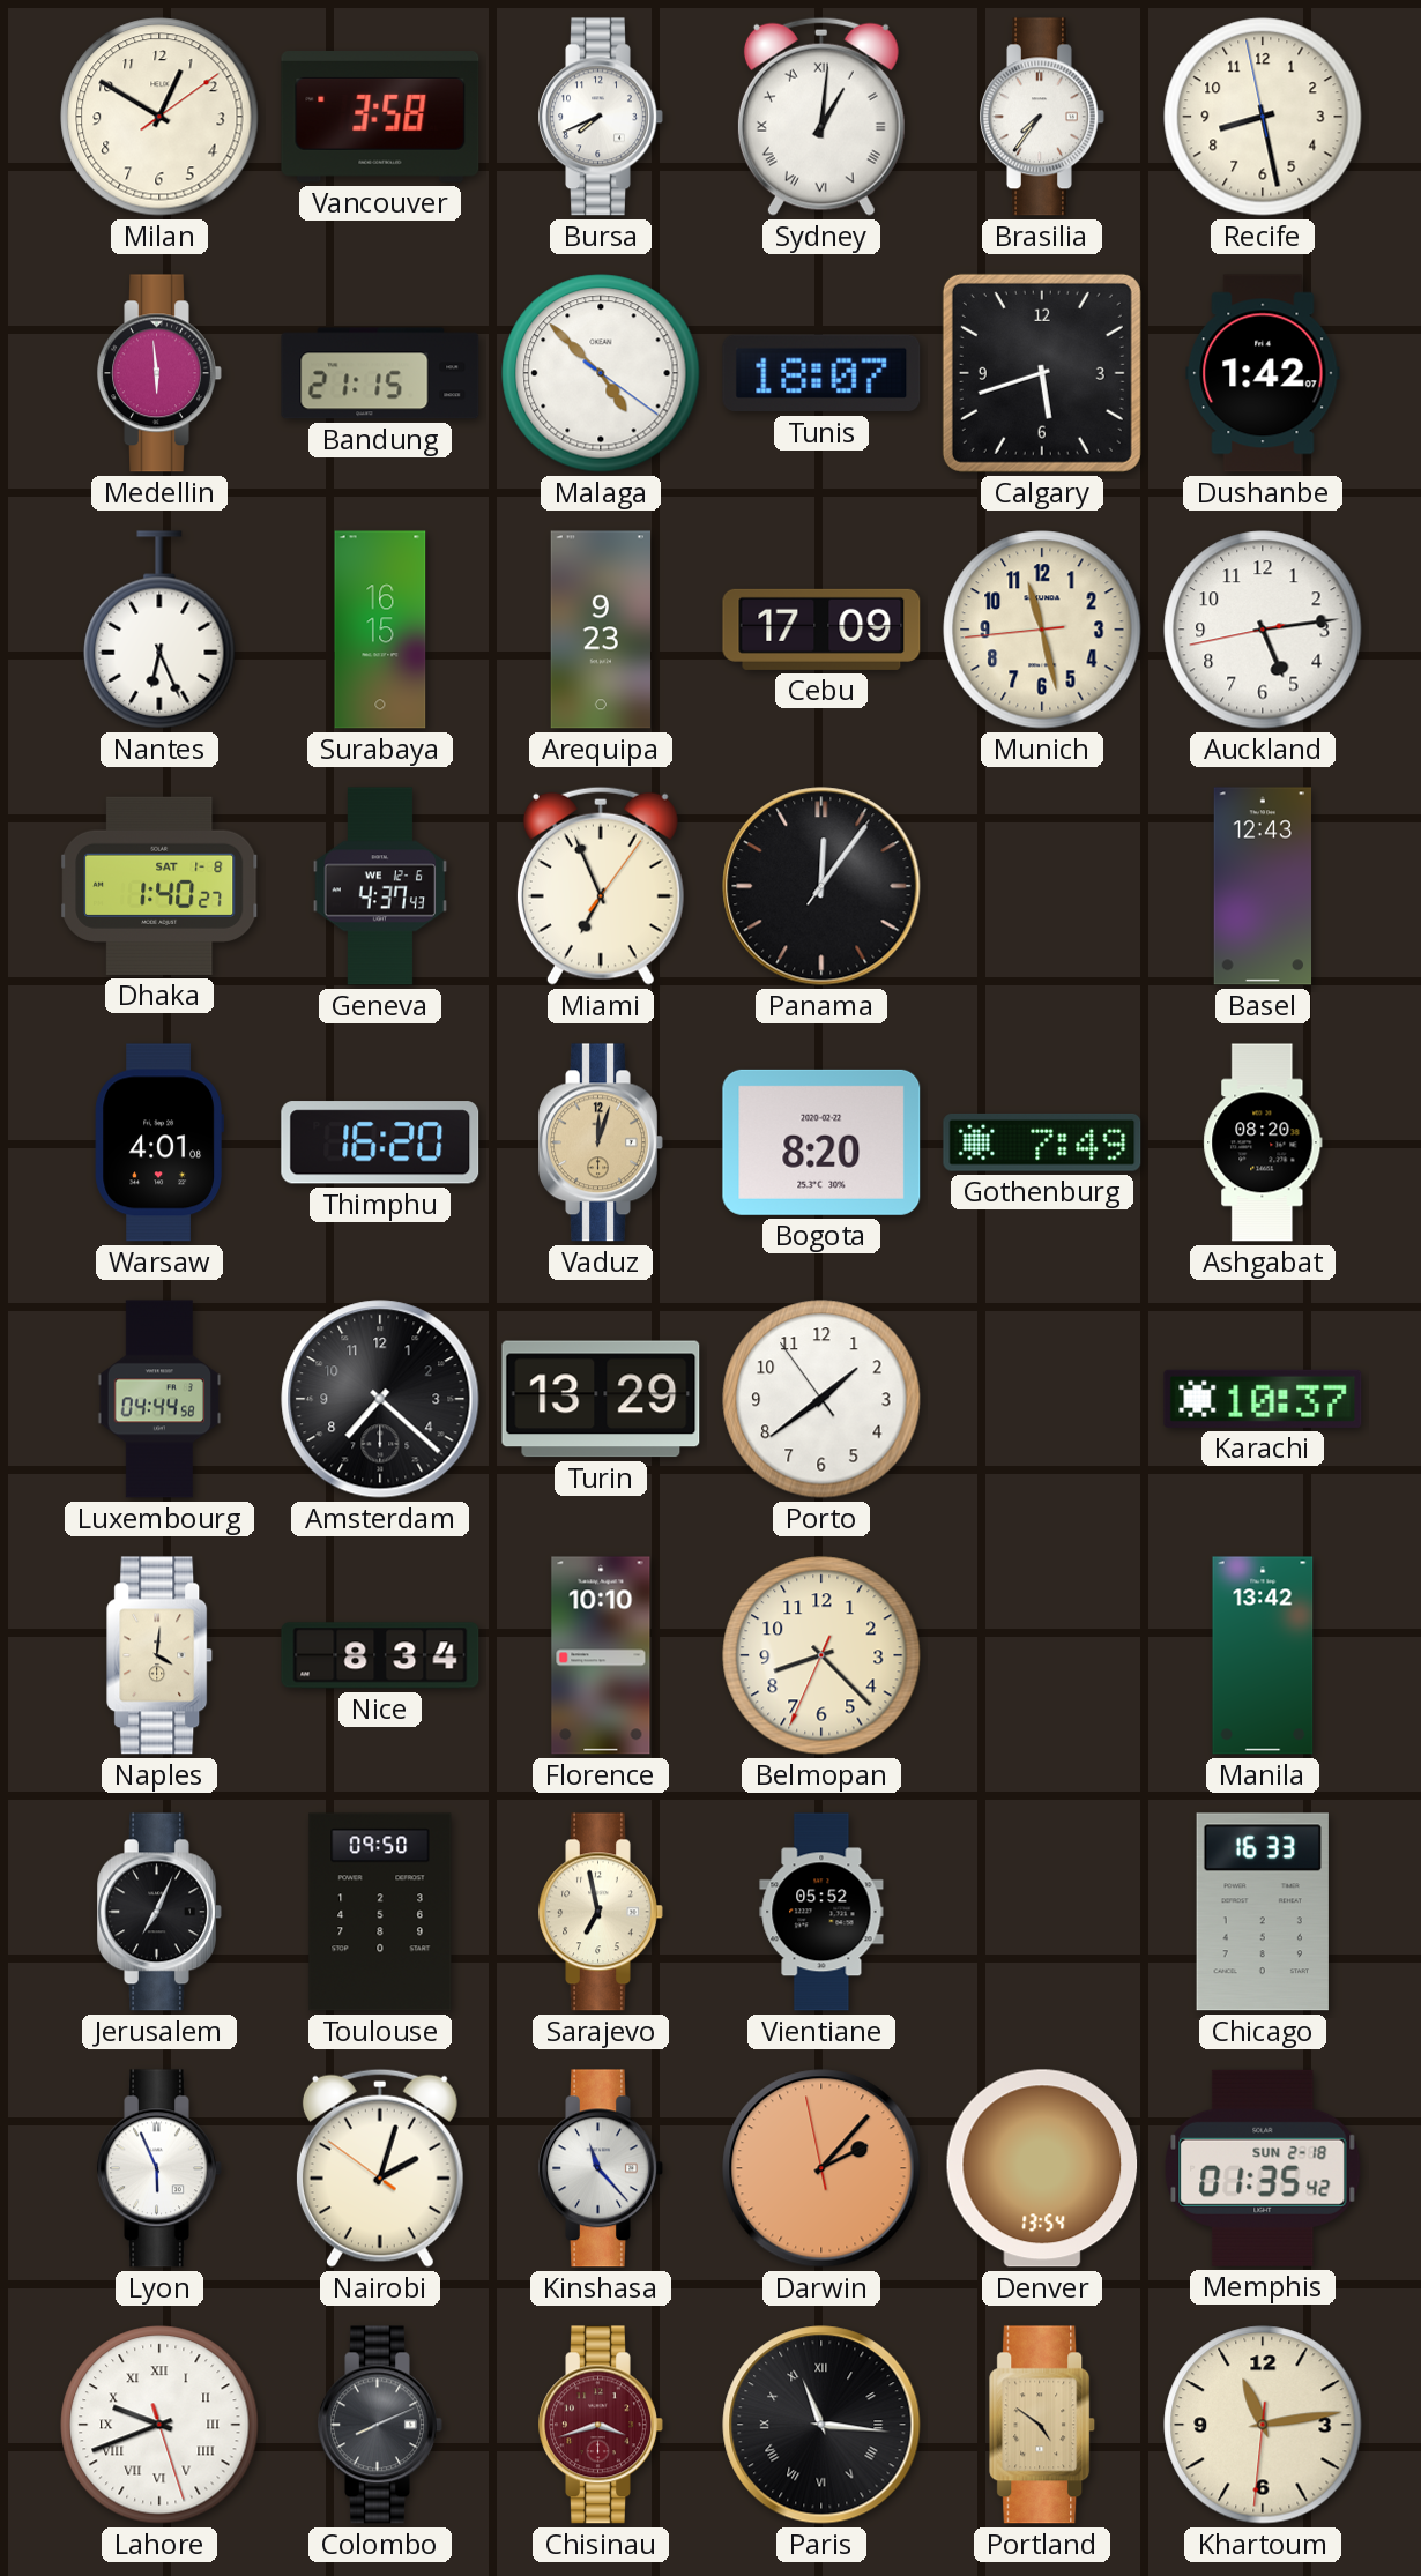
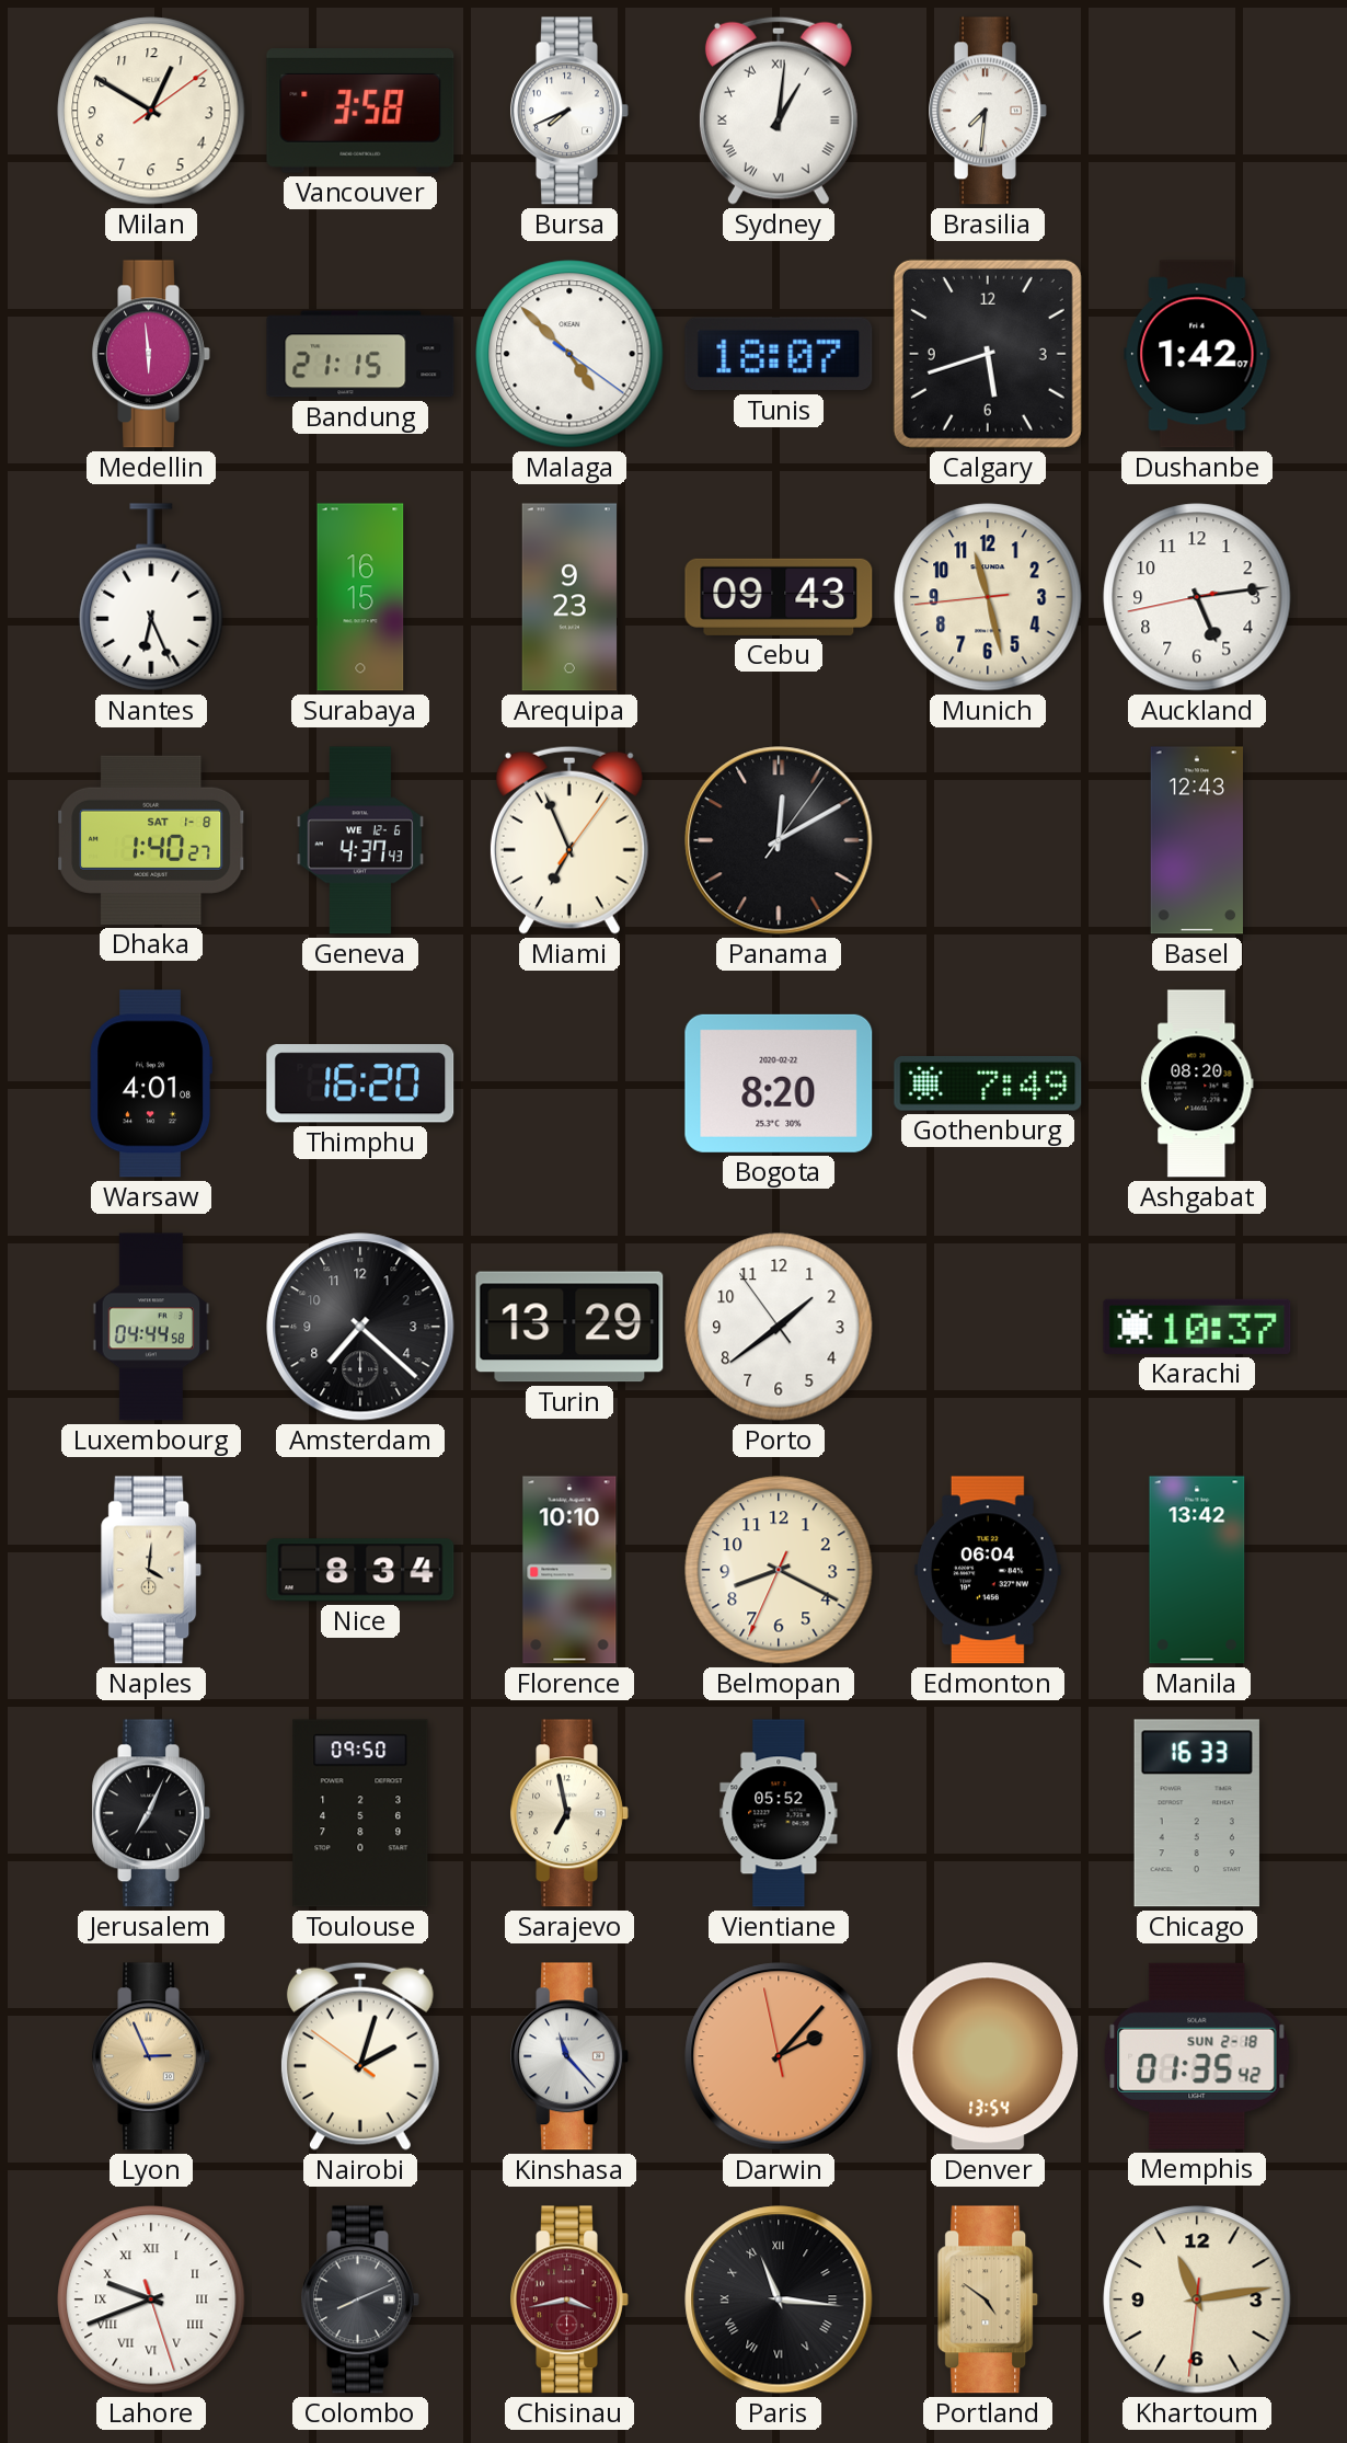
Brasilia: 7:36 -> 7:31
Recife: 8:27 -> none
Cebu: 17:09 -> 09:43
Panama: 12:06 -> 12:10
Vaduz: 12:03 -> none
Belmopan: 8:22 -> 8:19
Edmonton: none -> 06:04
Lyon: 5:56 -> 2:56
Lyon dial: white -> champagne
Chisinau: 3:42 -> 3:43
